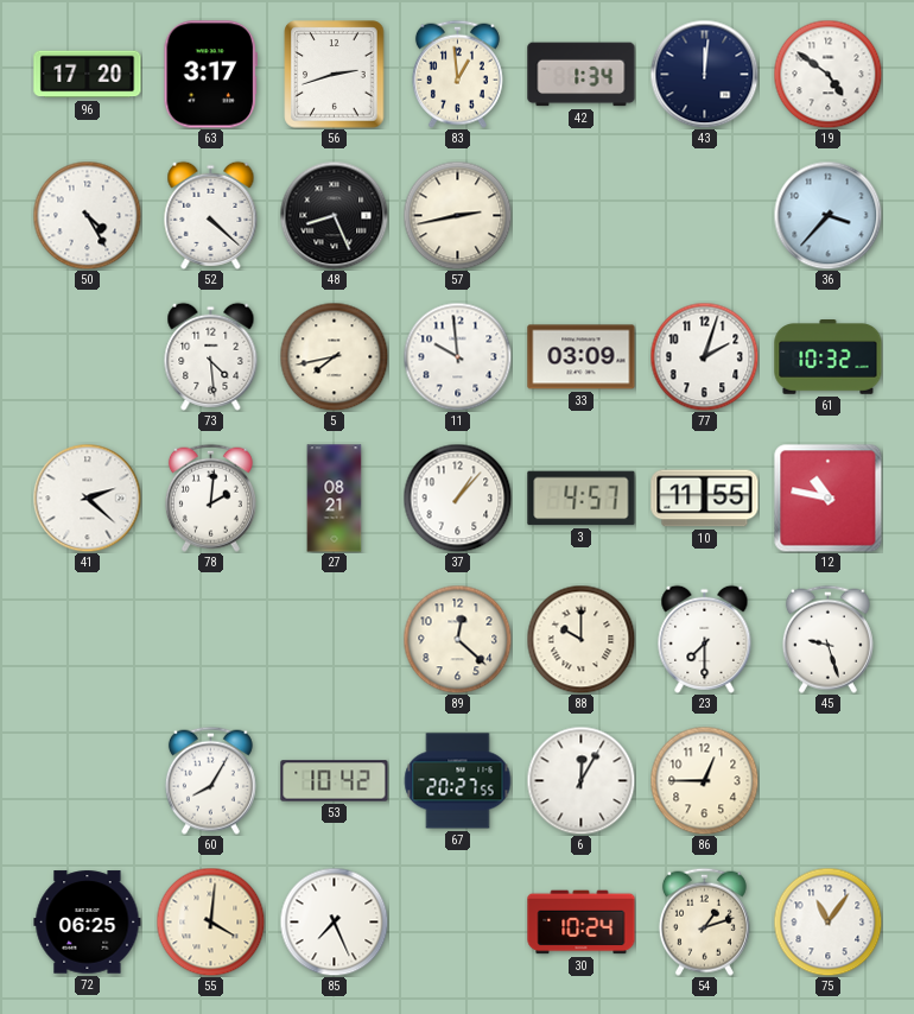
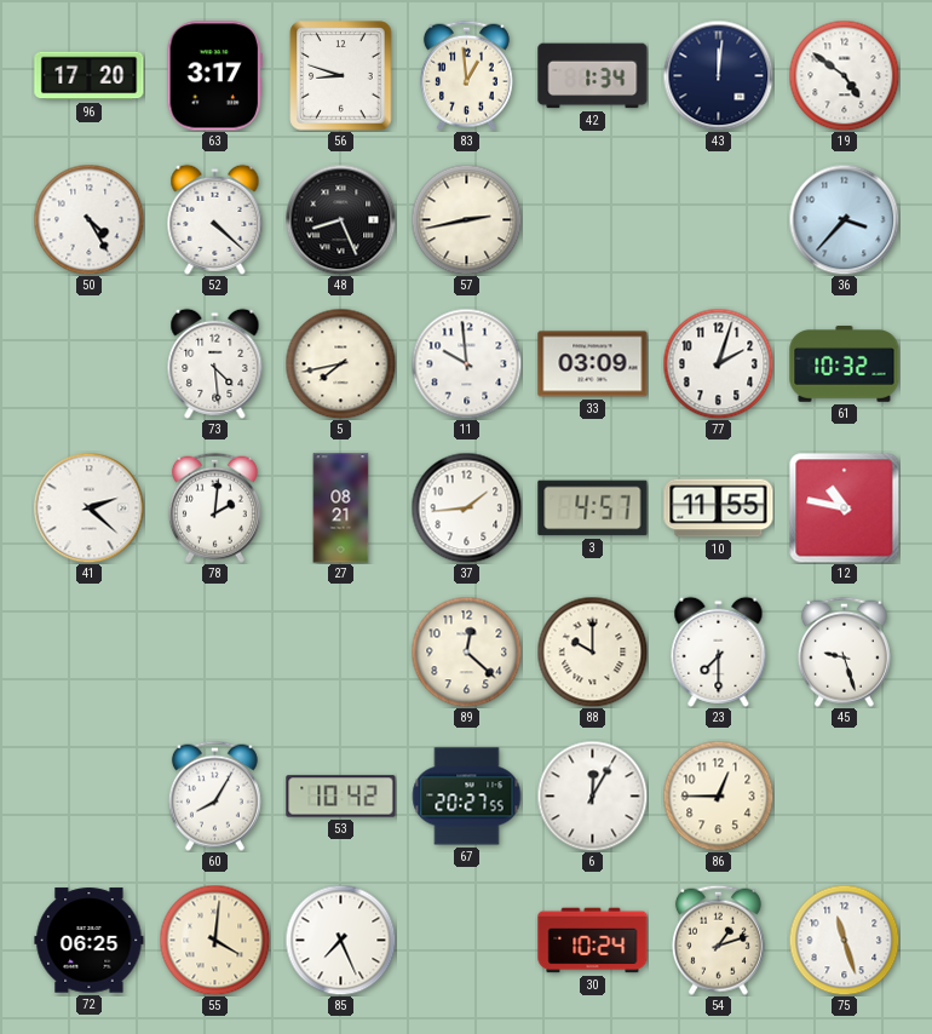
56: 2:42 -> 8:48
37: 1:07 -> 1:44
75: 11:06 -> 11:27
